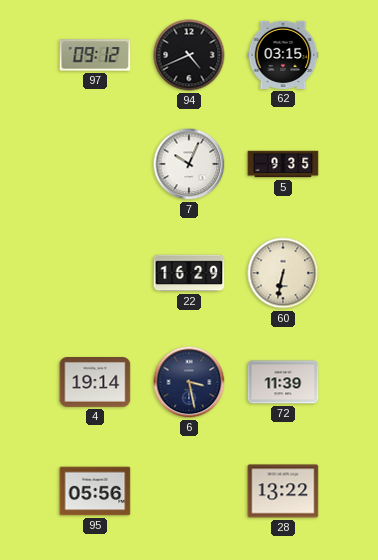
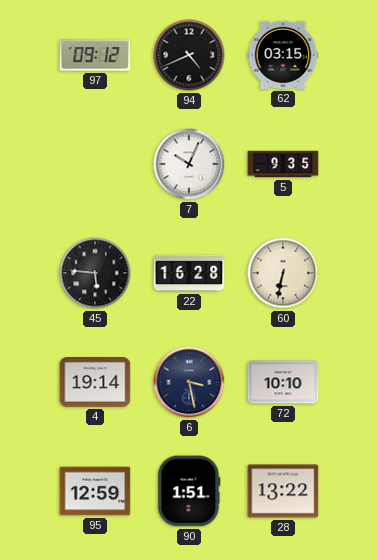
45: none -> 5:46
22: 16:29 -> 16:28
72: 11:39 -> 10:10
95: 05:56 -> 12:59
90: none -> 1:51
